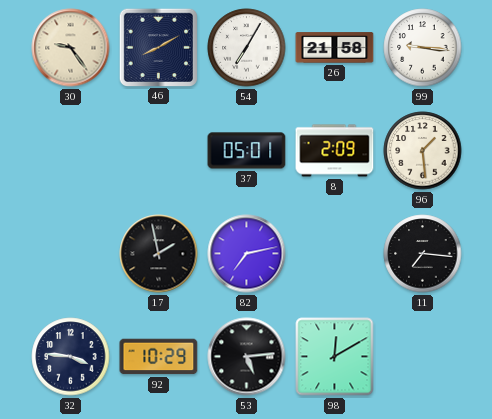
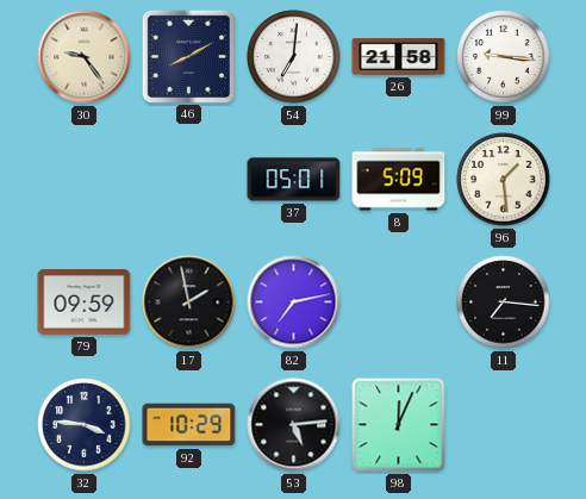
54: 7:05 -> 7:01
8: 2:09 -> 5:09
79: none -> 09:59
98: 12:10 -> 12:04
